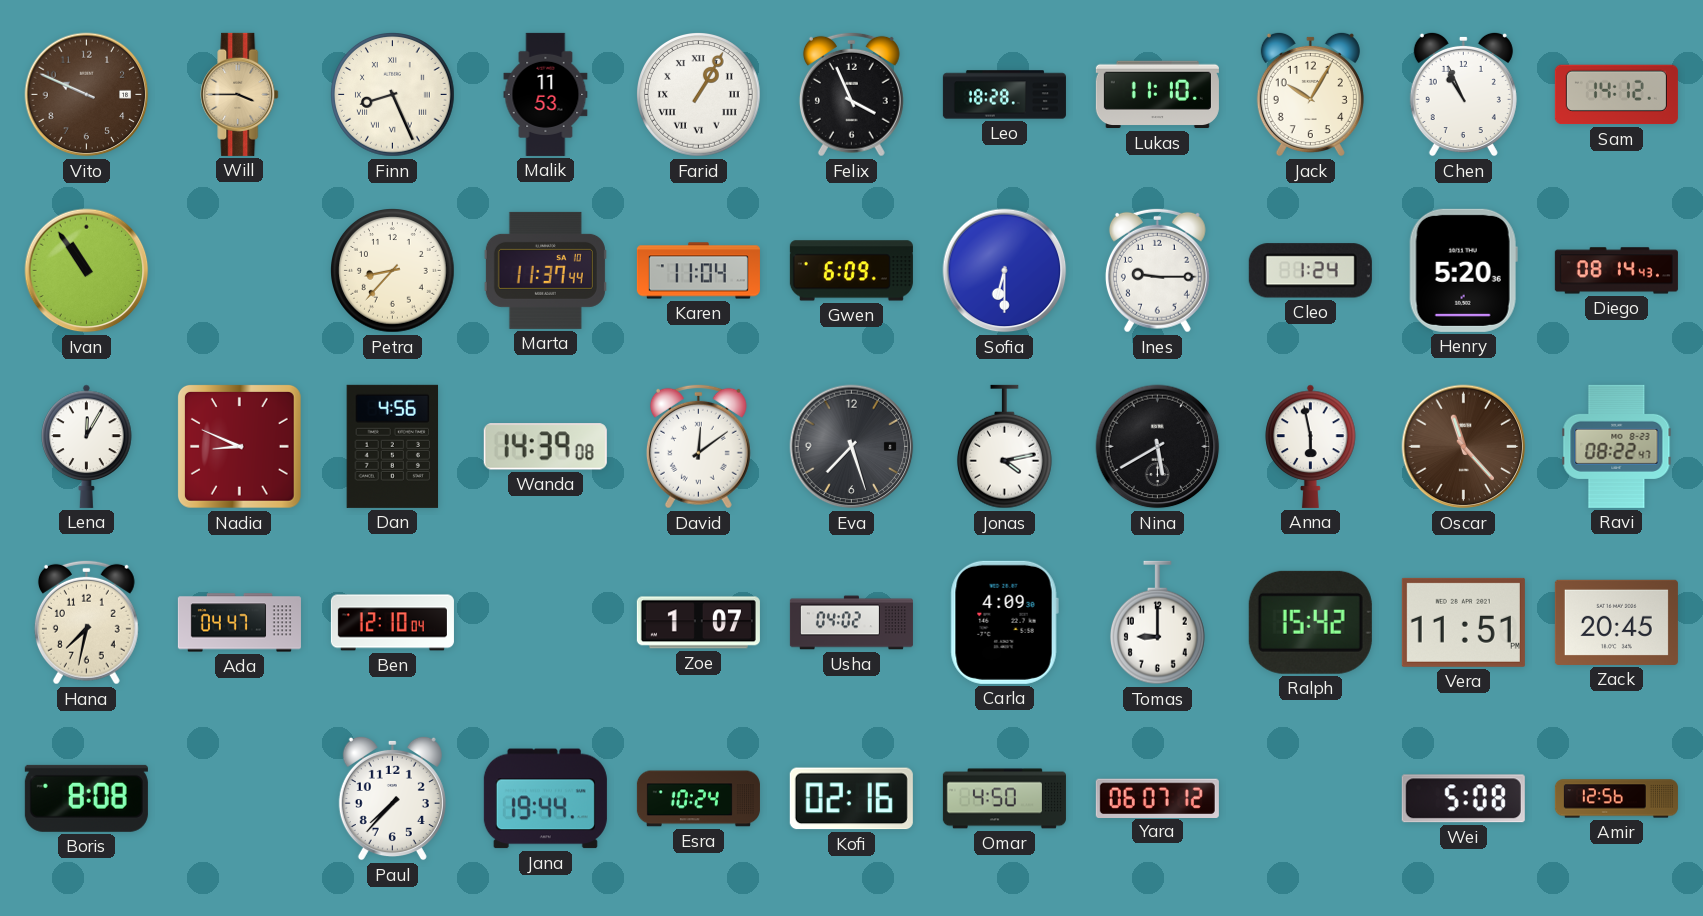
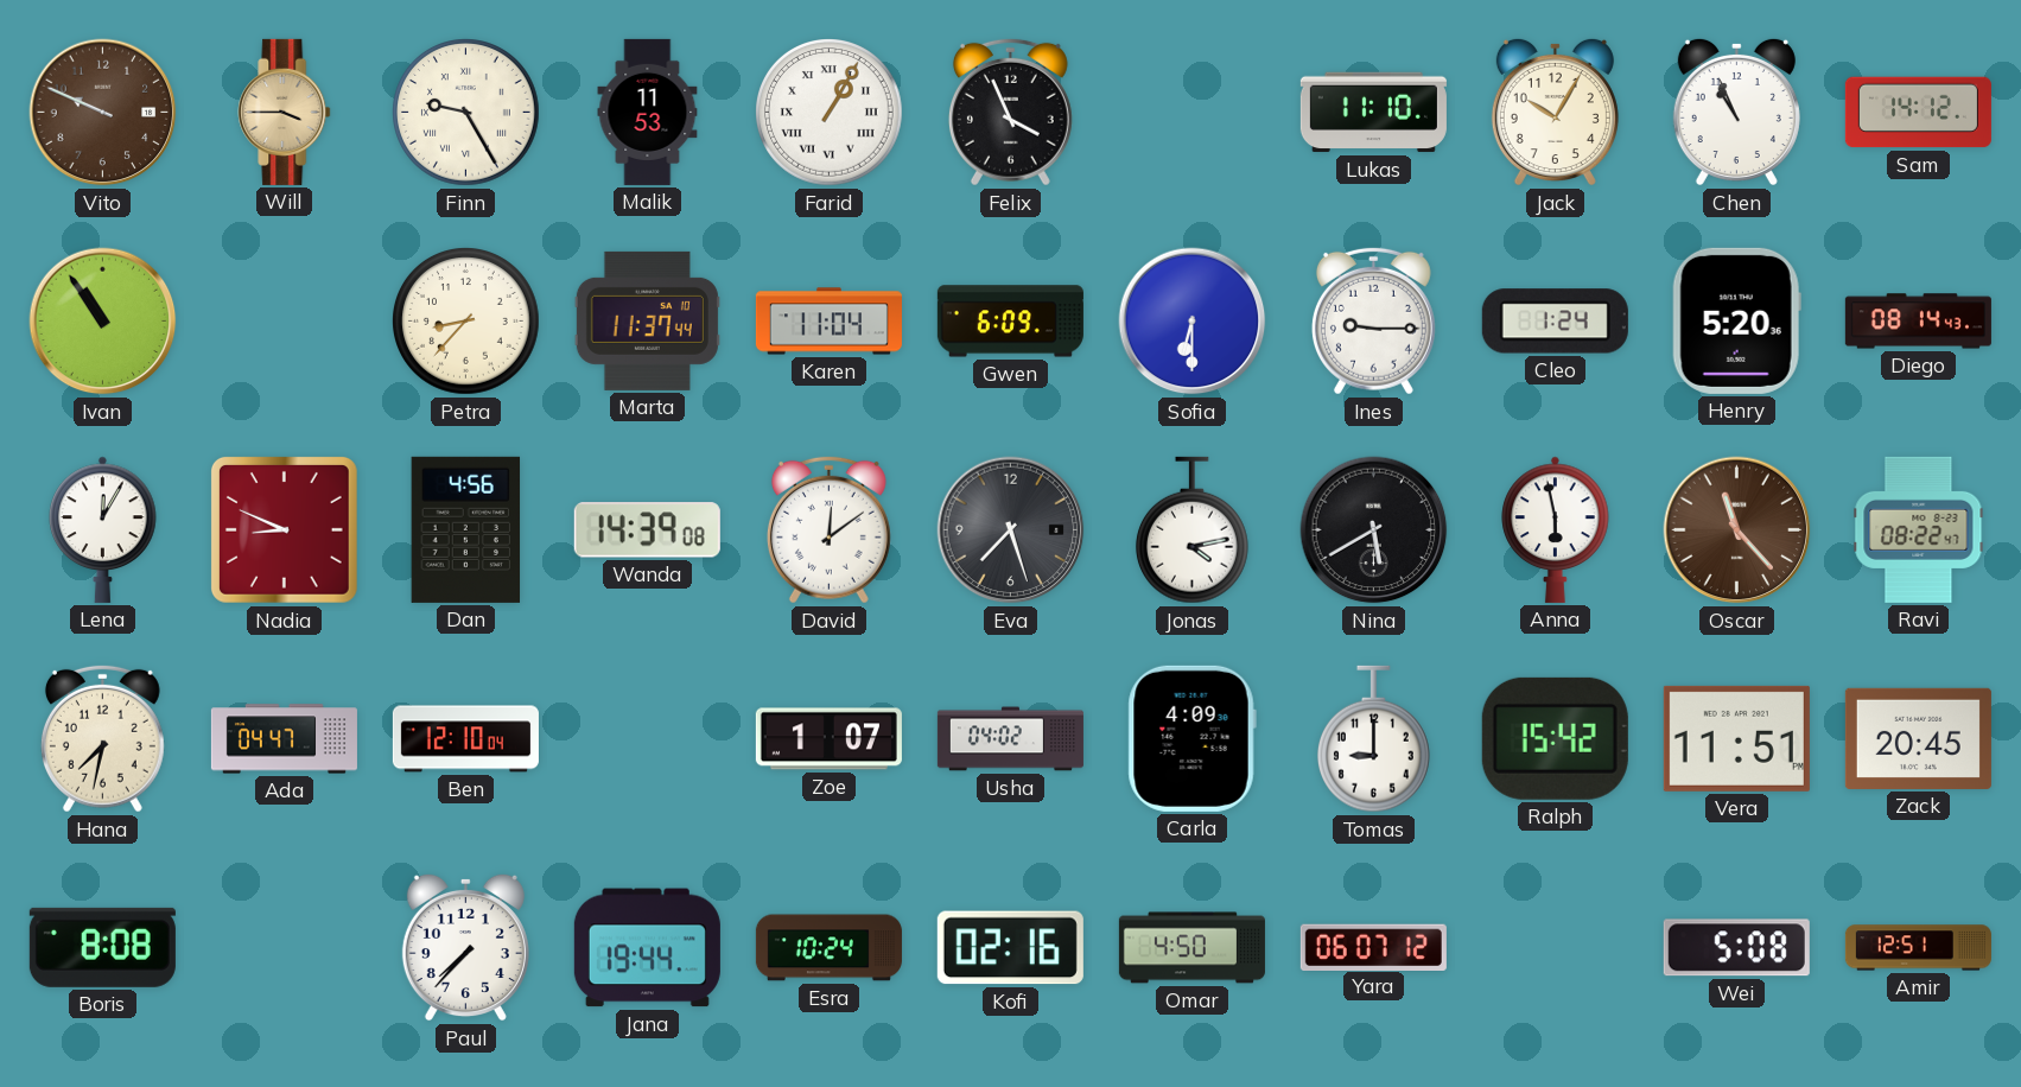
Finn: 8:26 -> 9:25
Leo: 18:28 -> none
Amir: 12:56 -> 12:51
